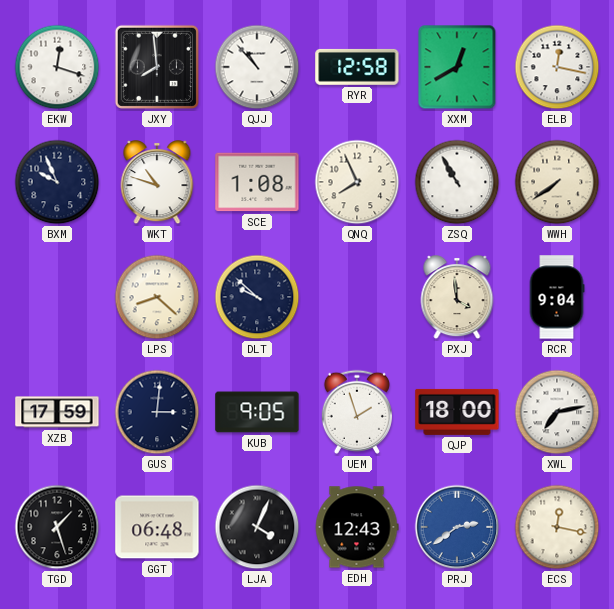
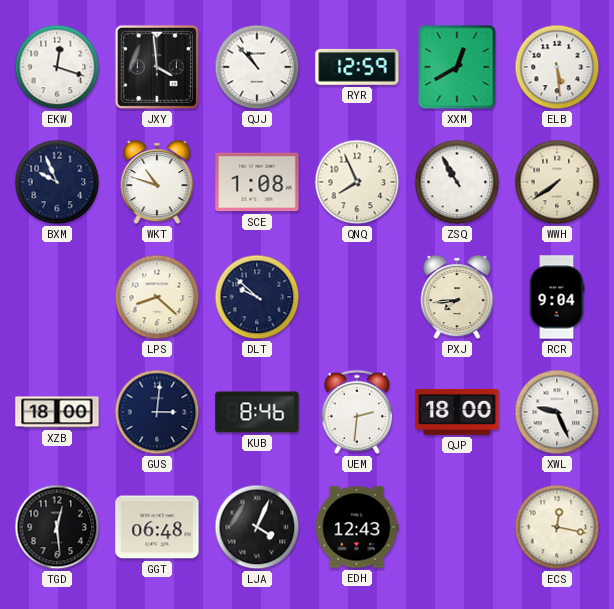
JXY: 7:59 -> 3:59
RYR: 12:58 -> 12:59
ELB: 12:17 -> 5:29
PXJ: 3:59 -> 7:44
XZB: 17:59 -> 18:00
KUB: 9:05 -> 8:46
UEM: 1:57 -> 2:31
XWL: 7:13 -> 9:26
TGD: 1:27 -> 12:29
PRJ: 2:39 -> none
